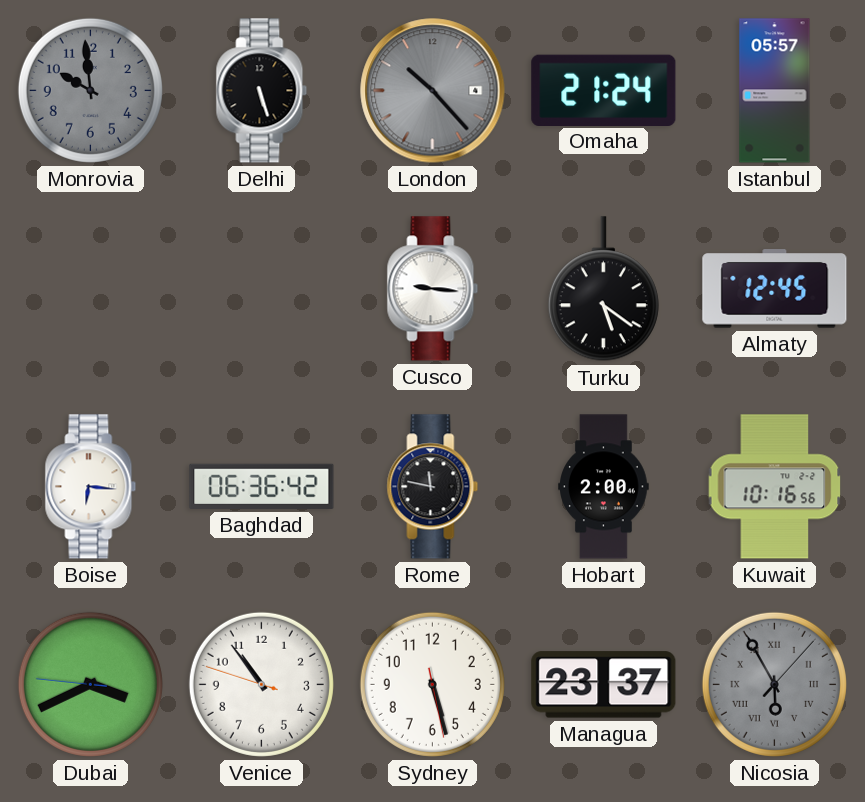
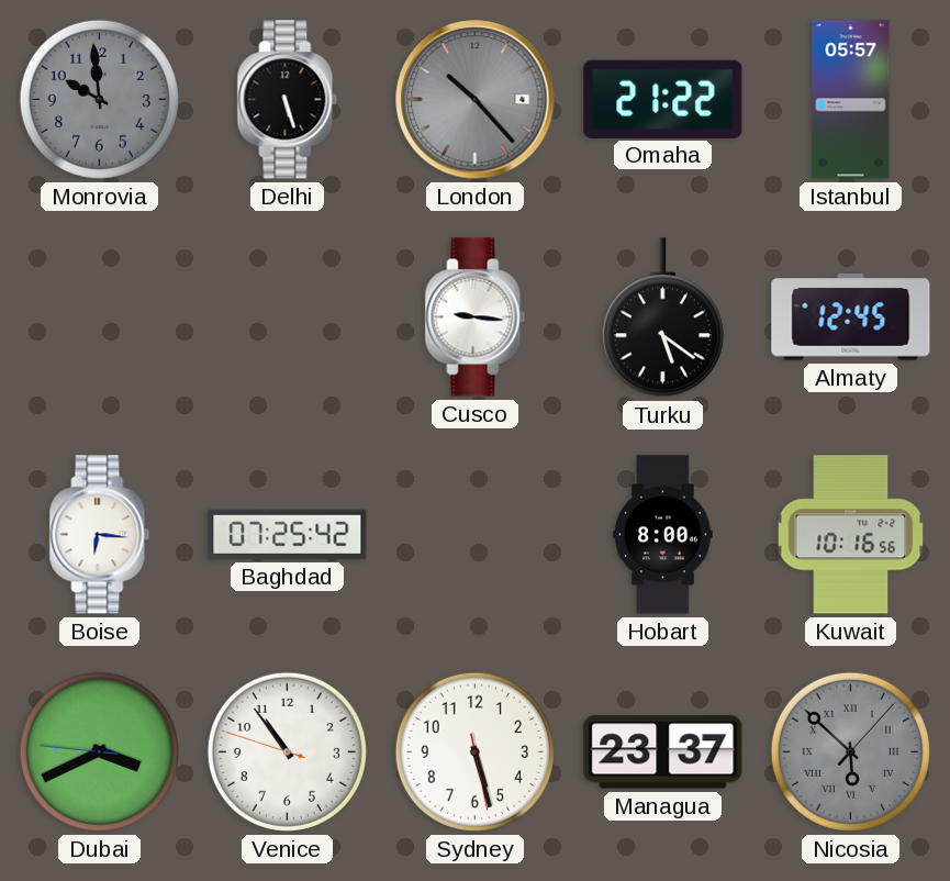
Omaha: 21:24 -> 21:22
Baghdad: 06:36 -> 07:25
Rome: 11:47 -> none
Hobart: 2:00 -> 8:00
Nicosia: 5:55 -> 5:52
